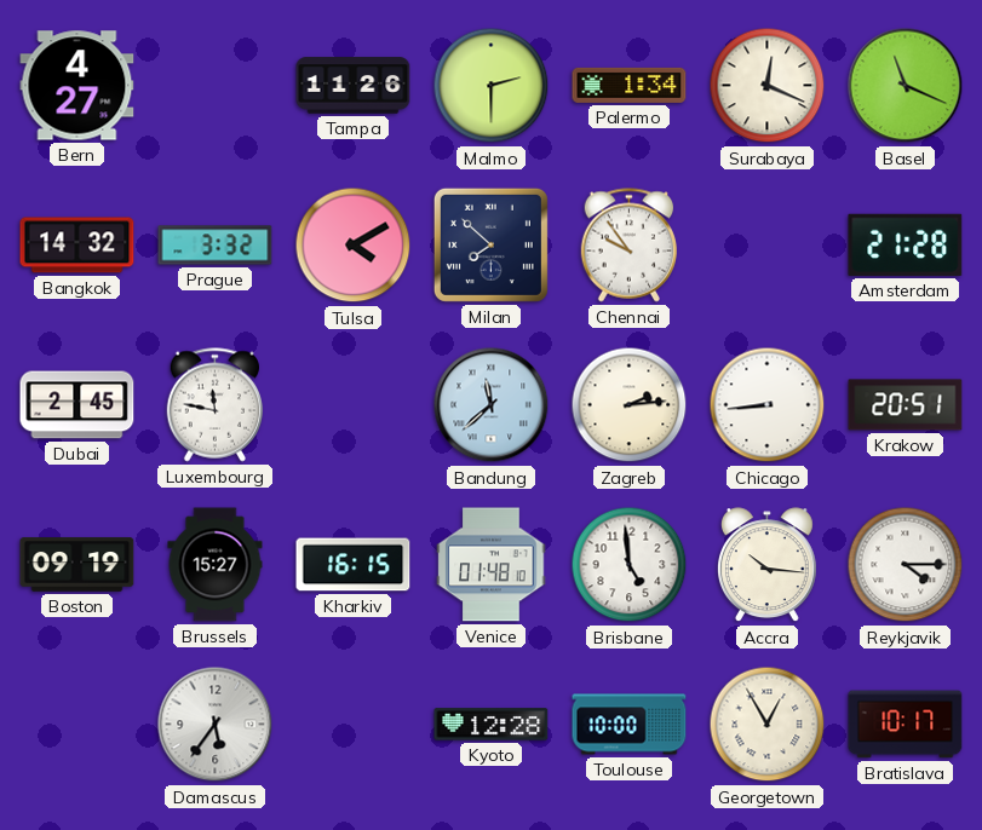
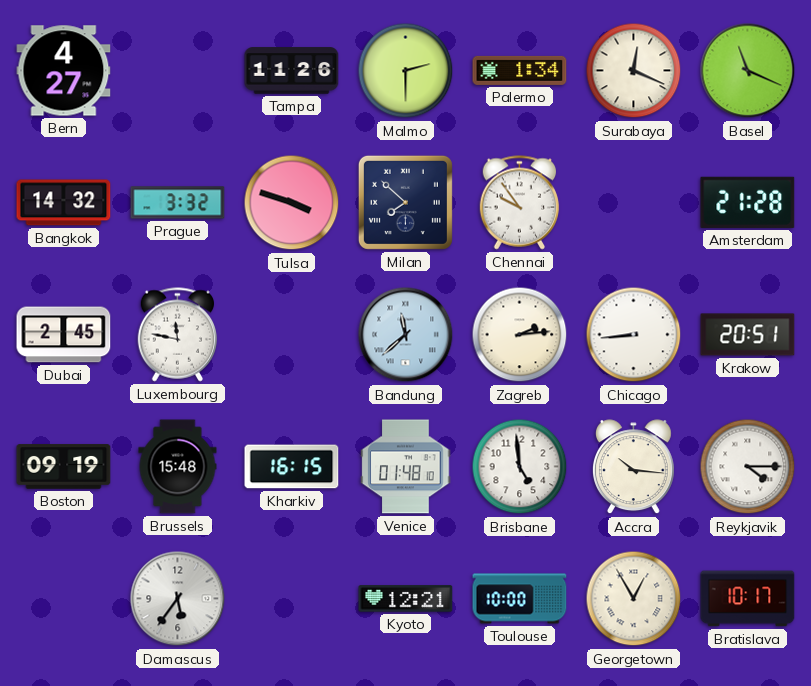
Tulsa: 4:10 -> 3:48
Brussels: 15:27 -> 15:48
Kyoto: 12:28 -> 12:21
